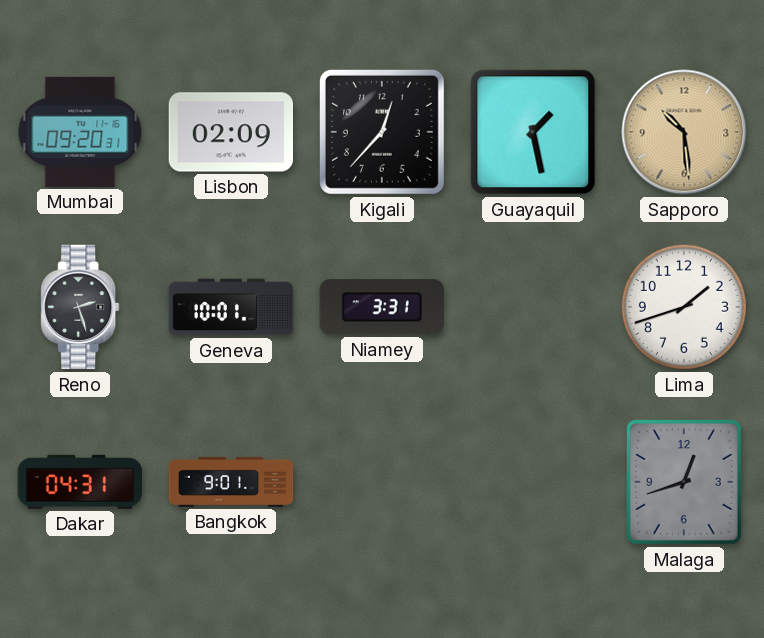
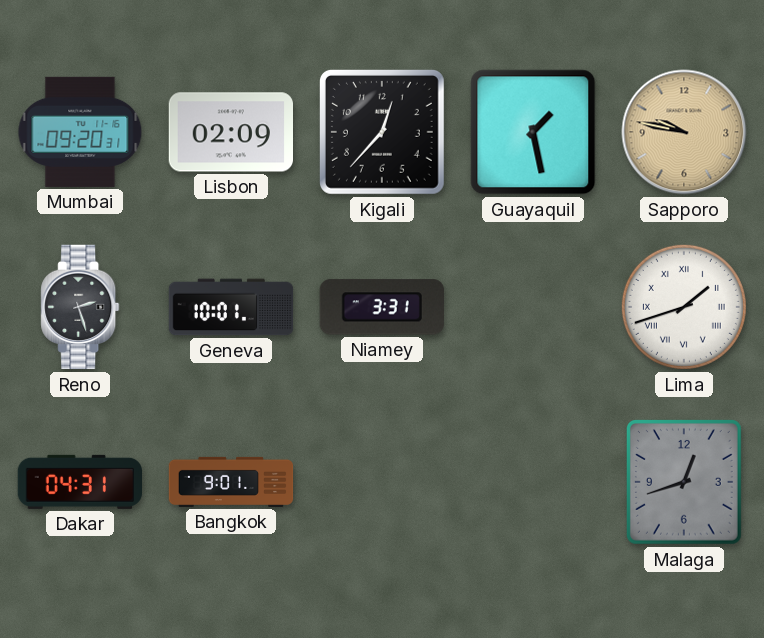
Sapporo: 10:29 -> 9:47
Lima numerals: Arabic -> Roman
